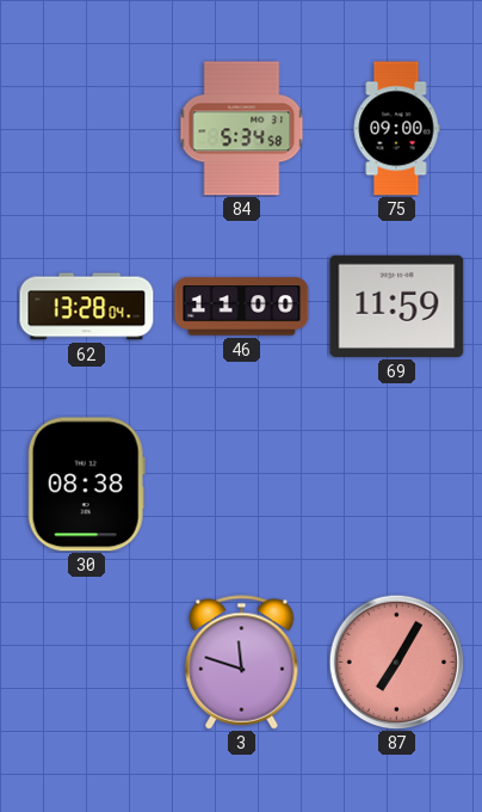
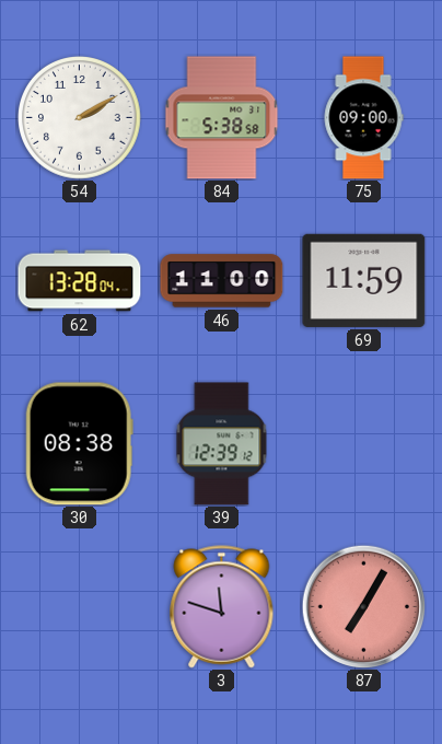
54: none -> 2:10
84: 5:34 -> 5:38
39: none -> 12:39
